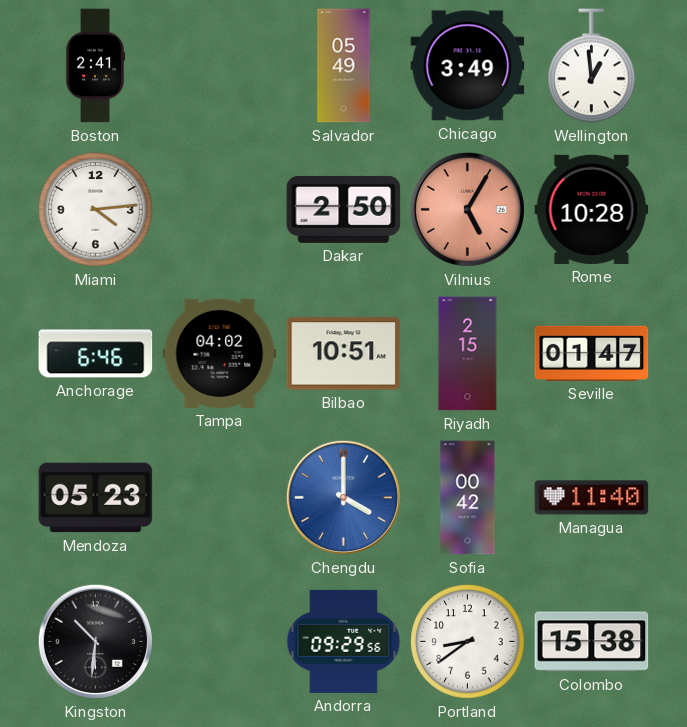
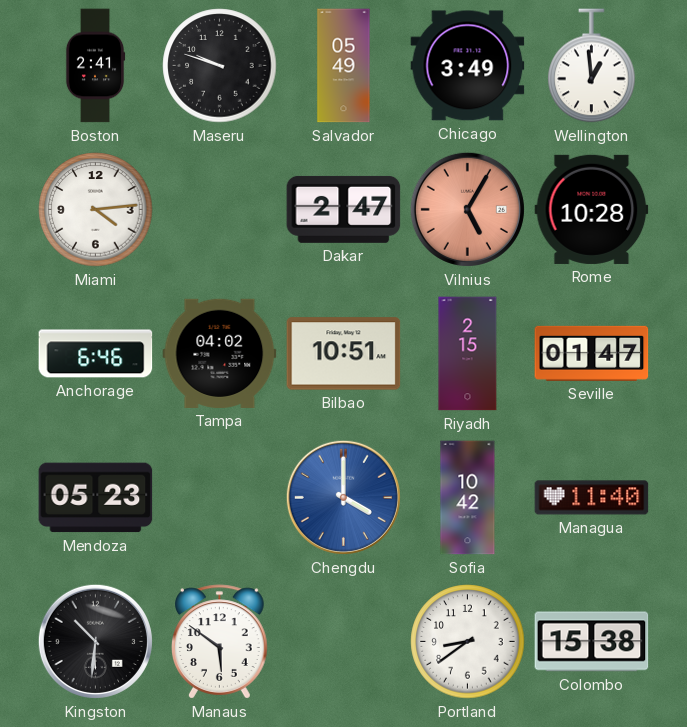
Maseru: none -> 9:48
Dakar: 2:50 -> 2:47
Sofia: 00:42 -> 10:42
Manaus: none -> 5:51
Andorra: 09:29 -> none
